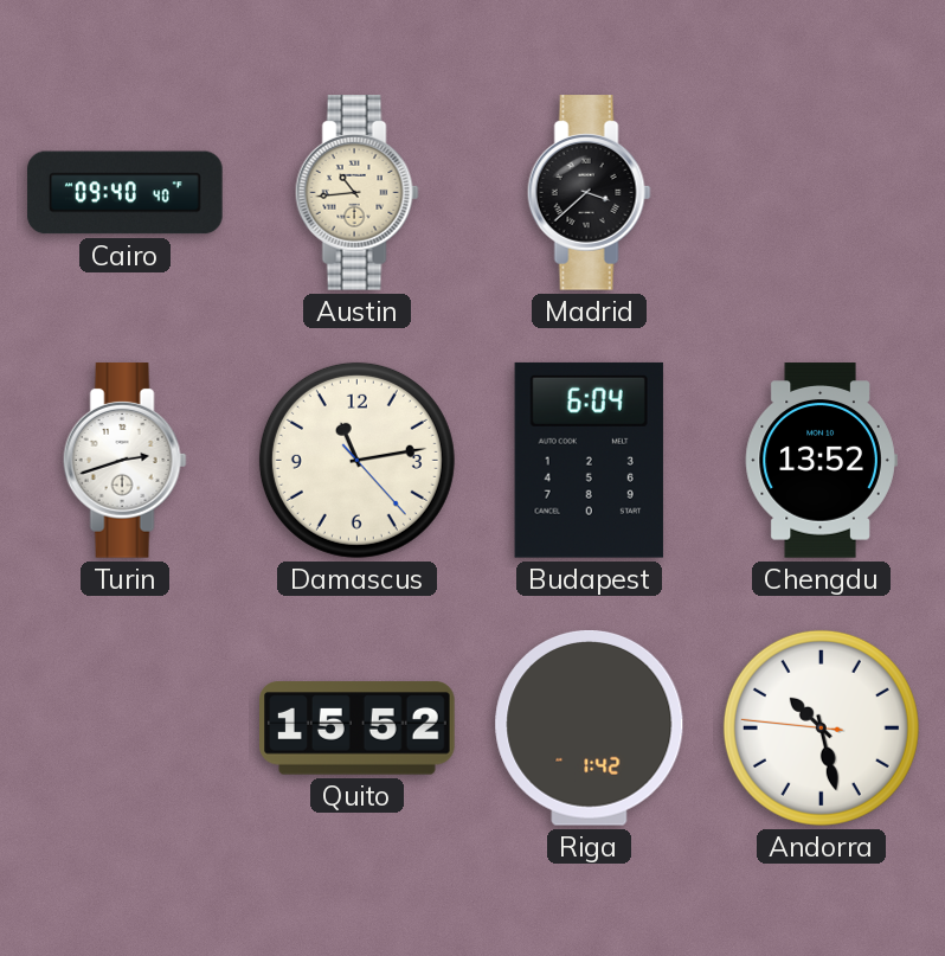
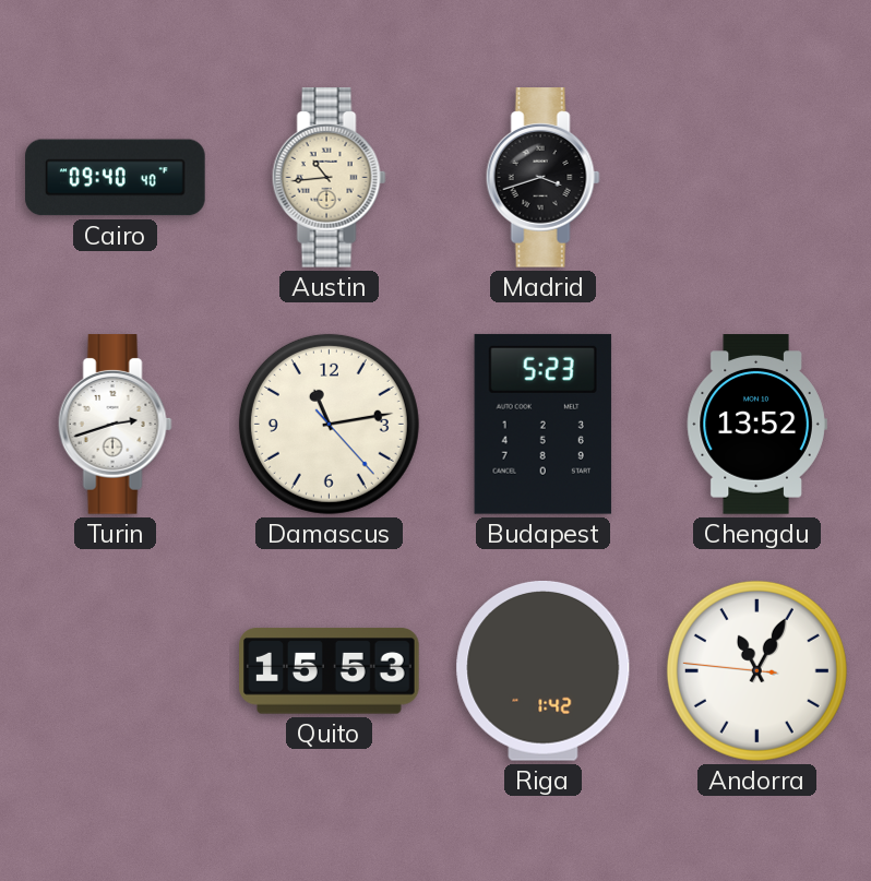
Madrid: 3:38 -> 3:42
Budapest: 6:04 -> 5:23
Quito: 15:52 -> 15:53
Andorra: 10:27 -> 11:04
